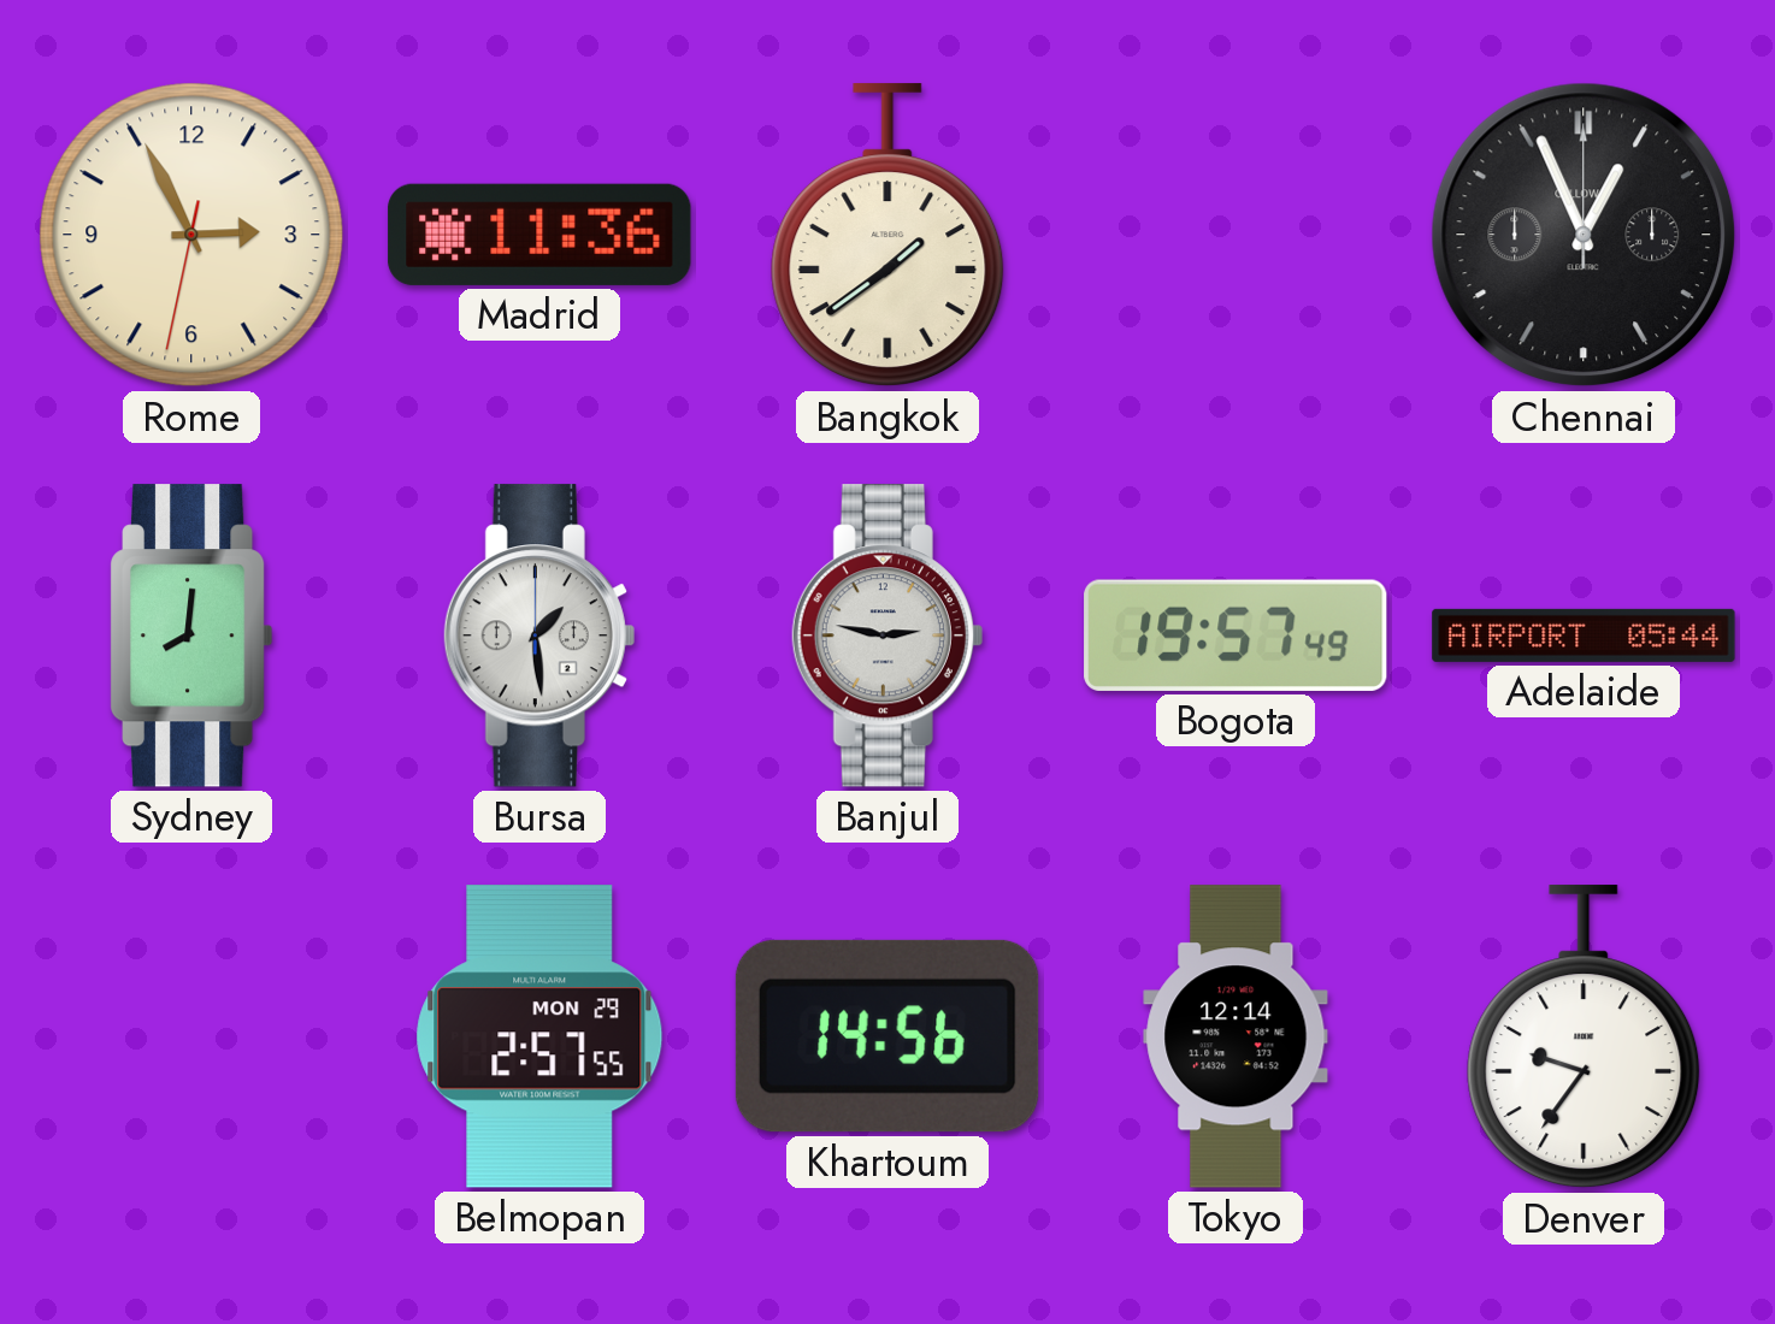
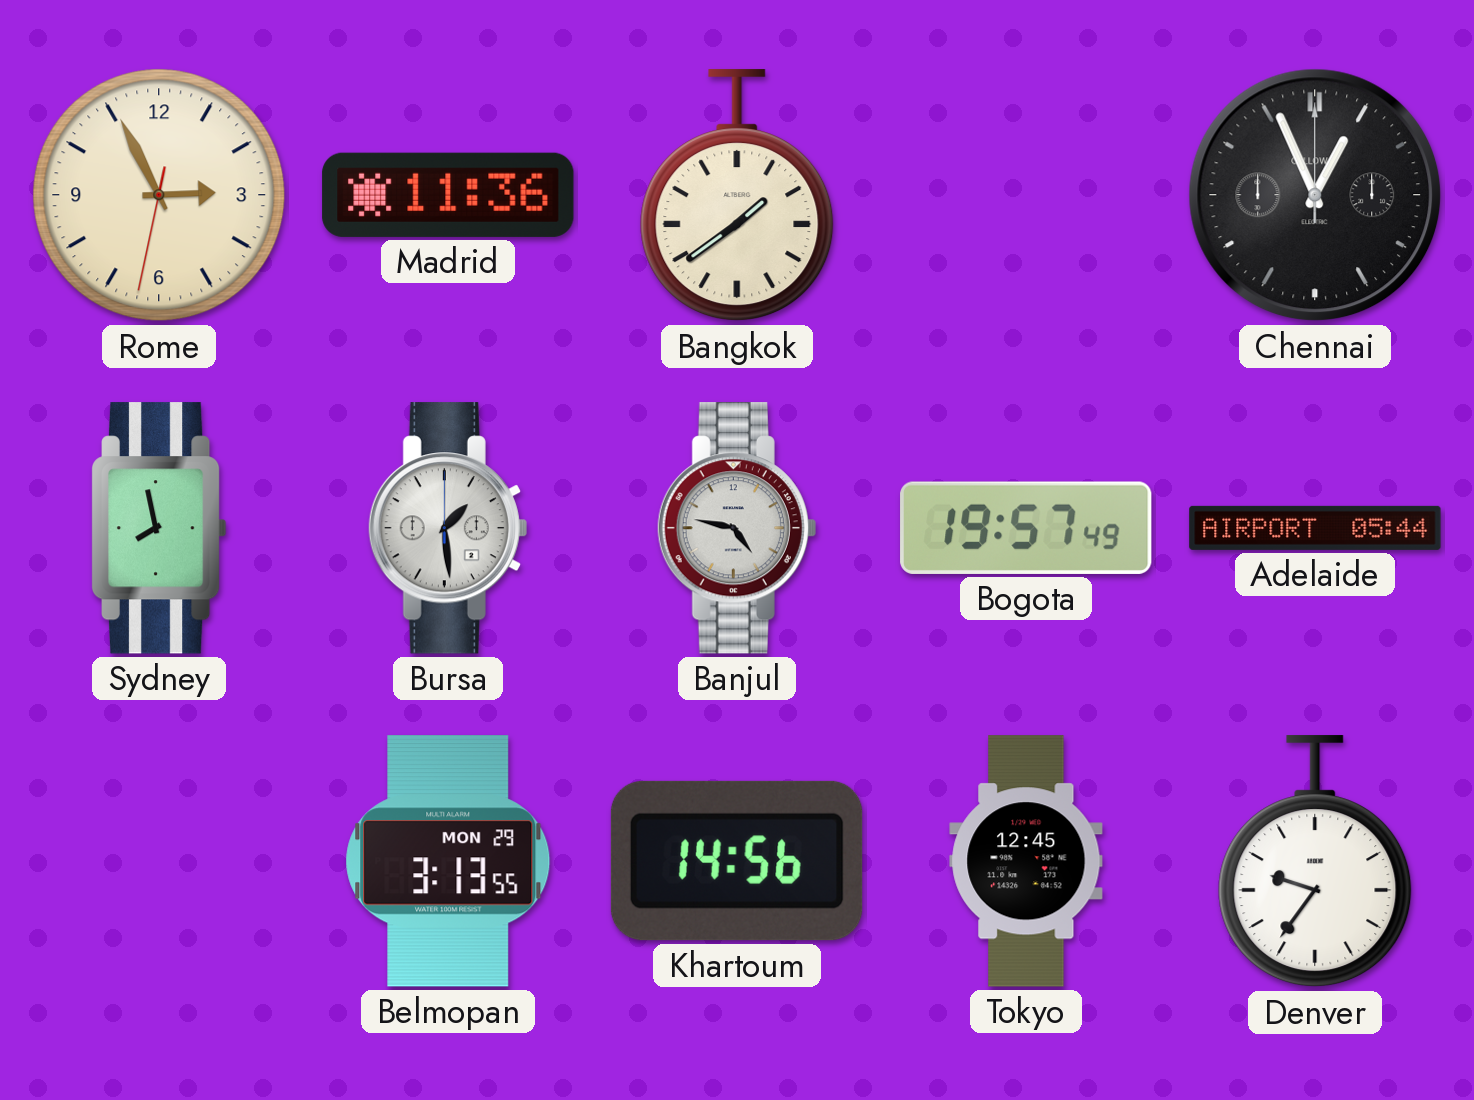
Sydney: 8:01 -> 7:58
Banjul: 2:47 -> 4:47
Belmopan: 2:57 -> 3:13
Tokyo: 12:14 -> 12:45
